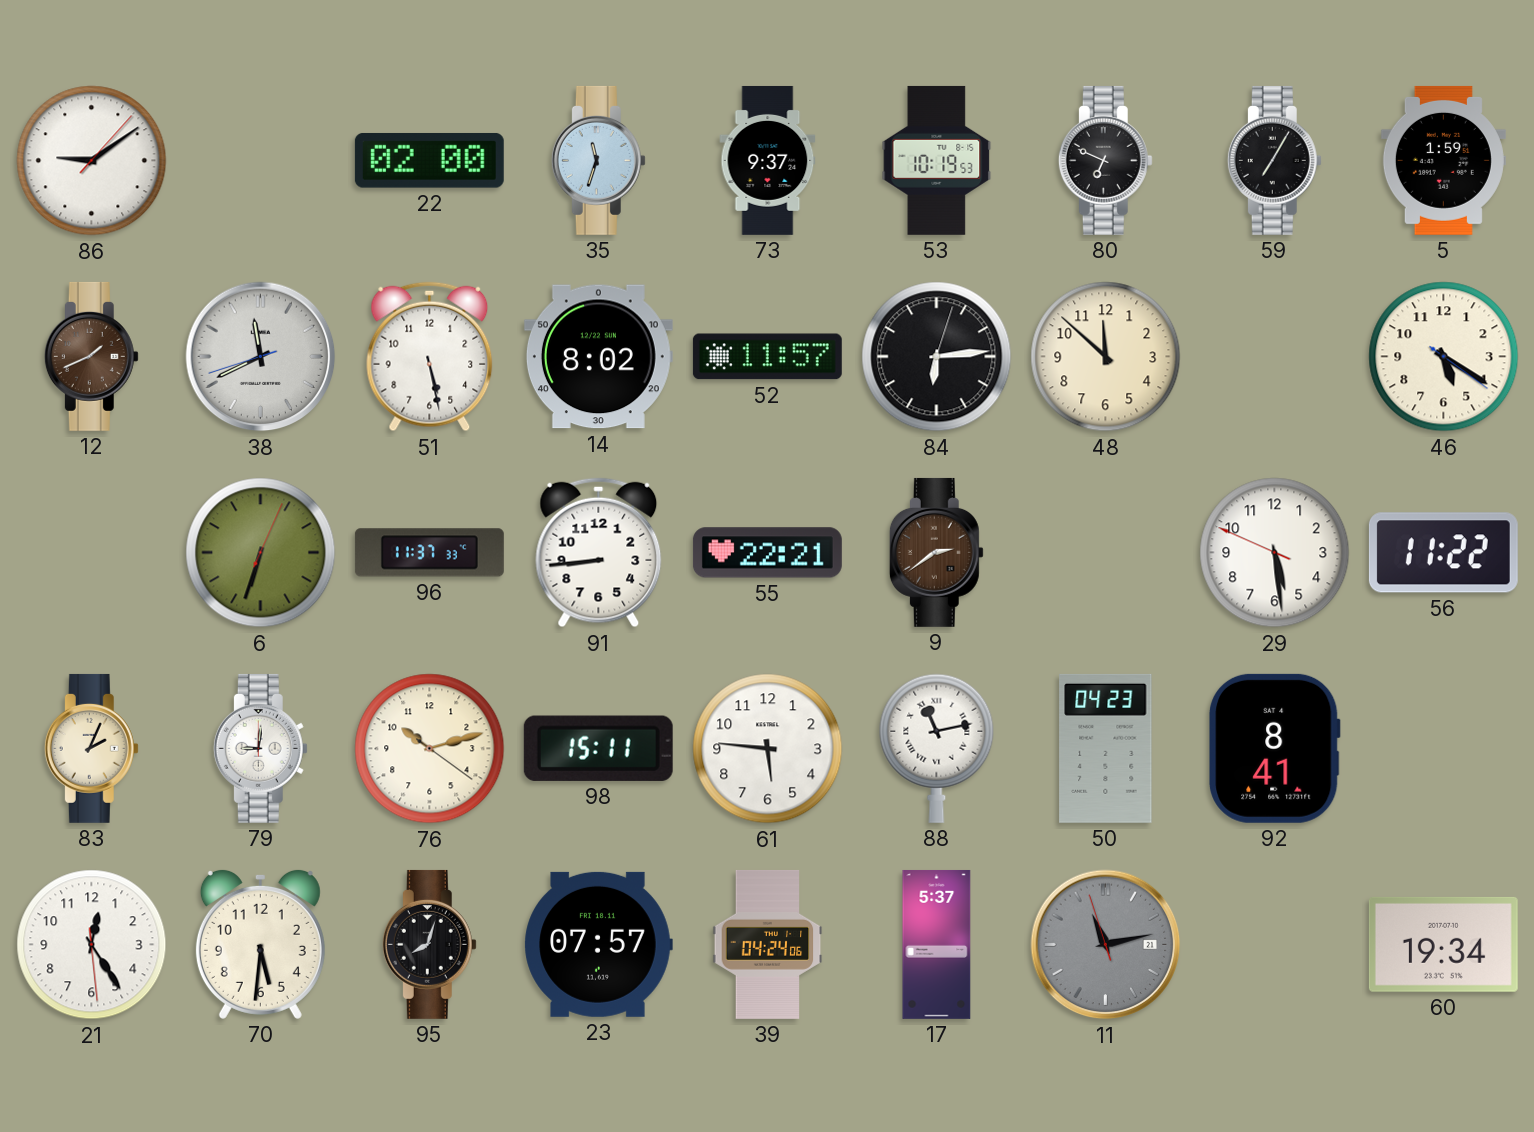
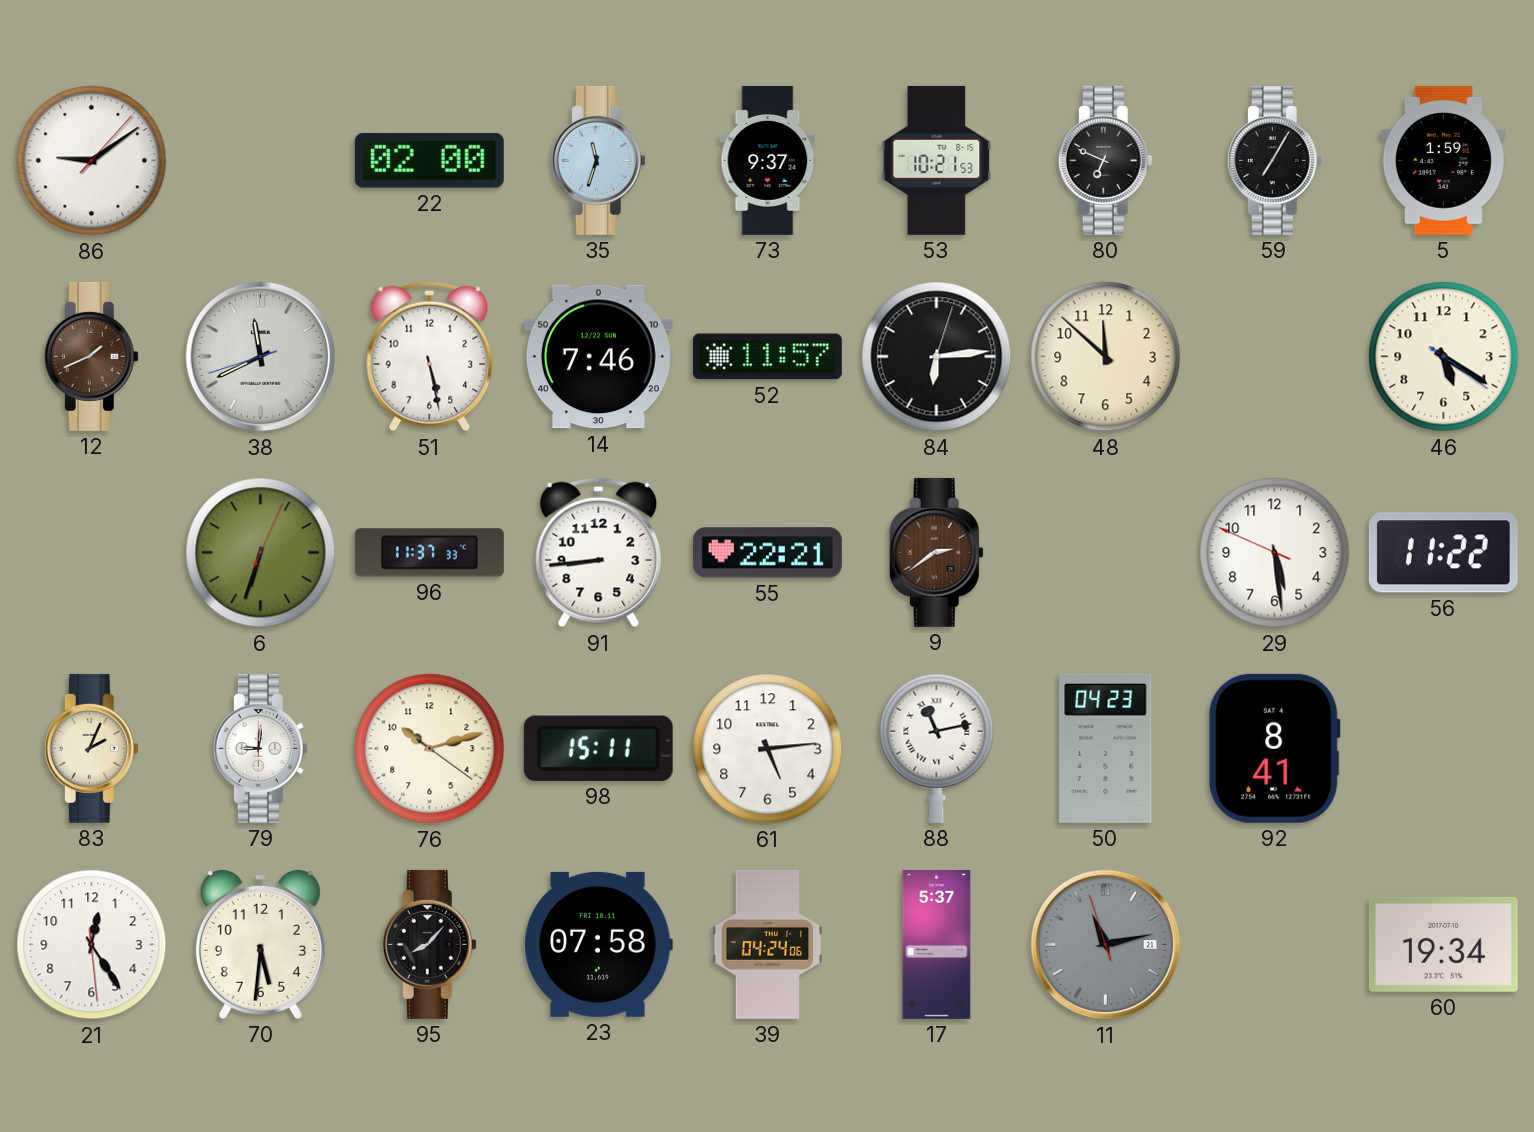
53: 10:19 -> 10:21
14: 8:02 -> 7:46
61: 5:46 -> 5:14
95: 8:03 -> 8:07
23: 07:57 -> 07:58
